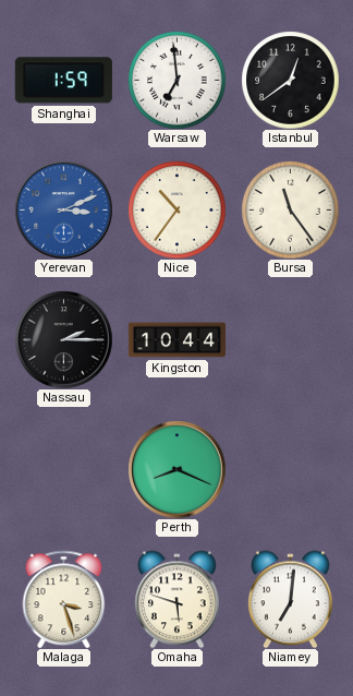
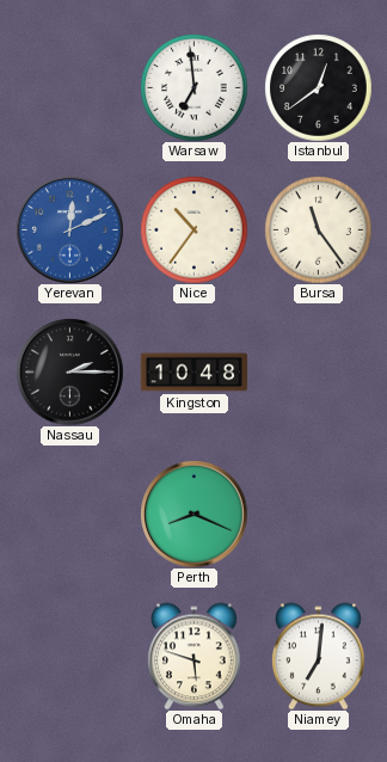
Shanghai: 1:59 -> none
Yerevan: 3:11 -> 12:11
Kingston: 10:44 -> 10:48
Malaga: 3:27 -> none
